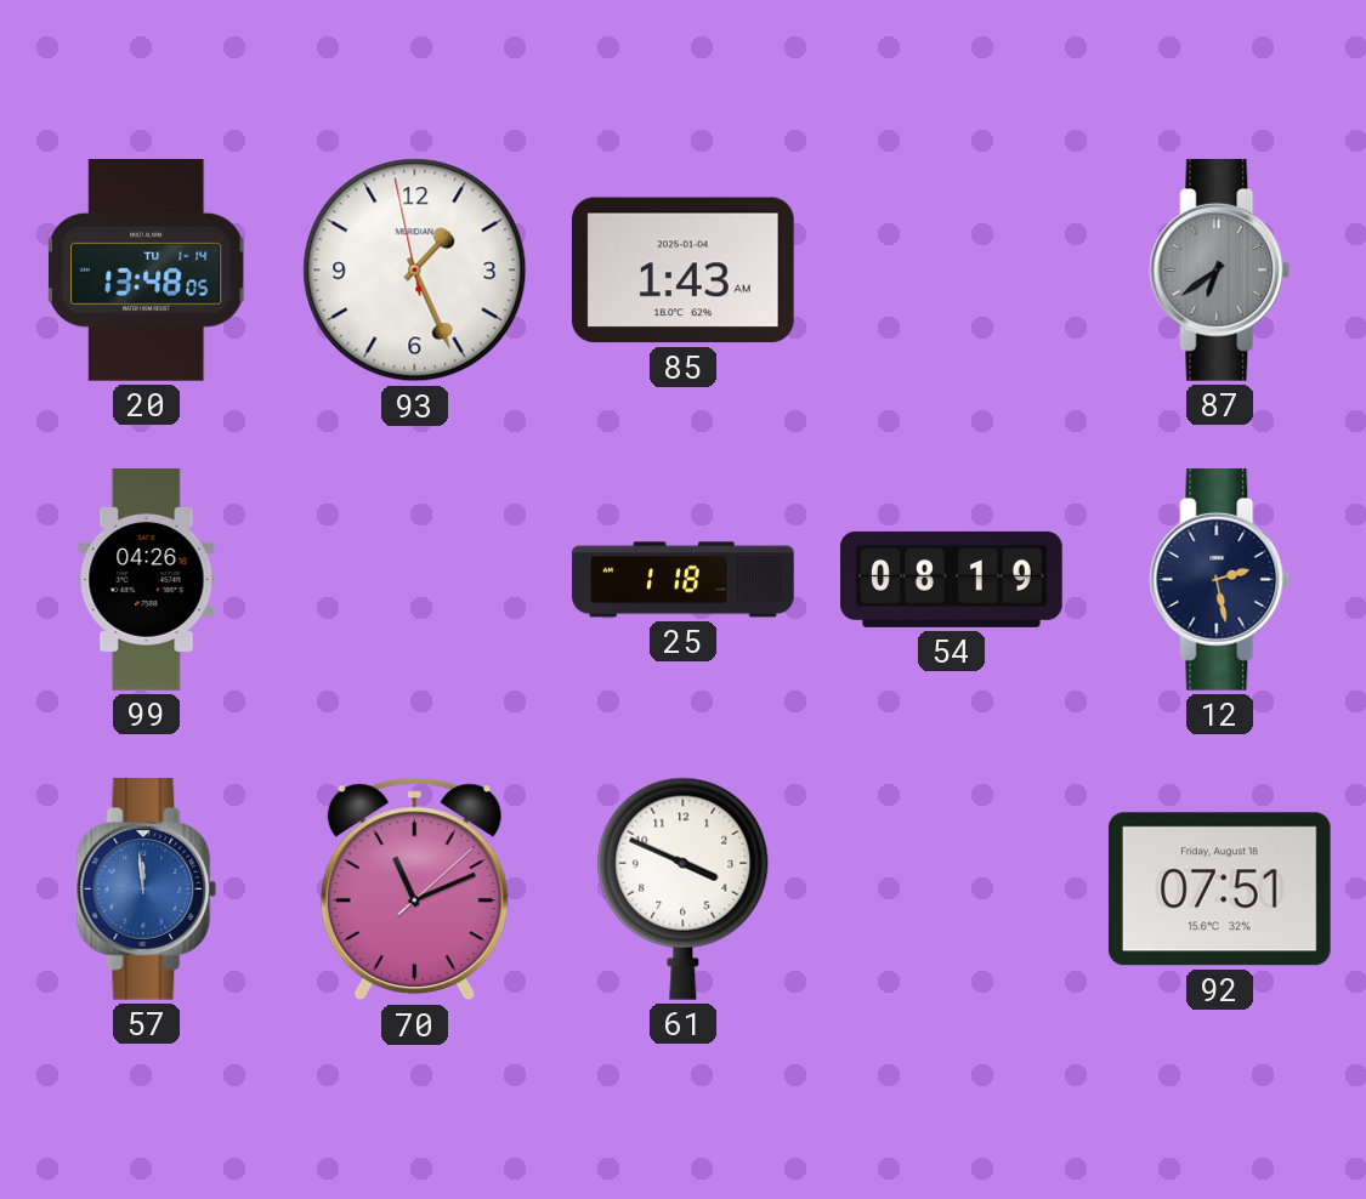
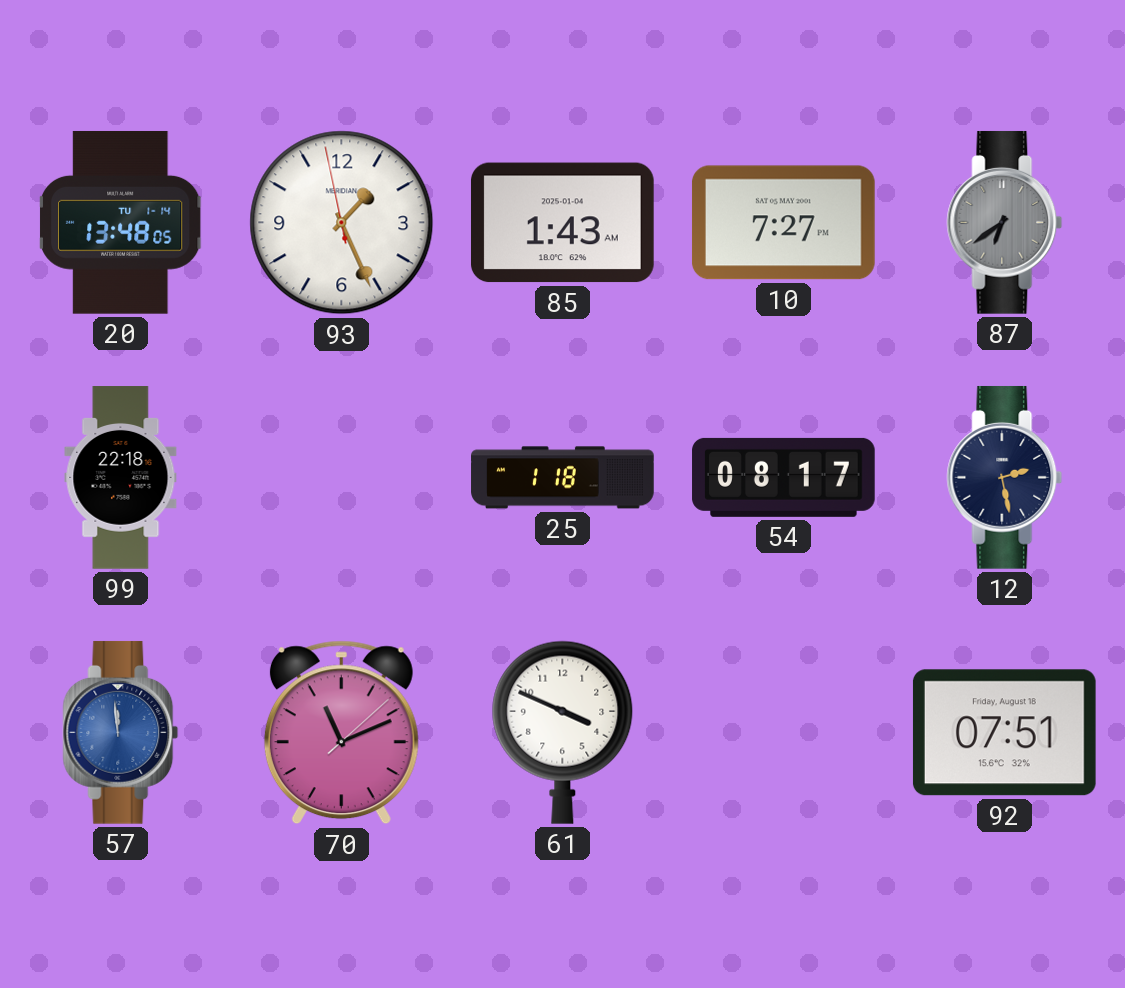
10: none -> 7:27
99: 04:26 -> 22:18
54: 08:19 -> 08:17
